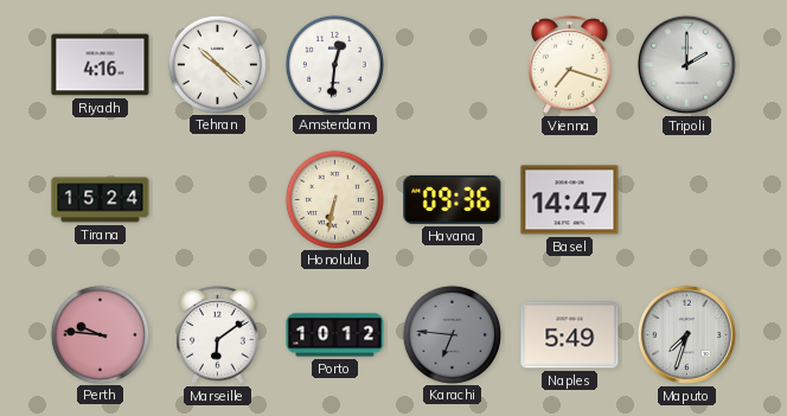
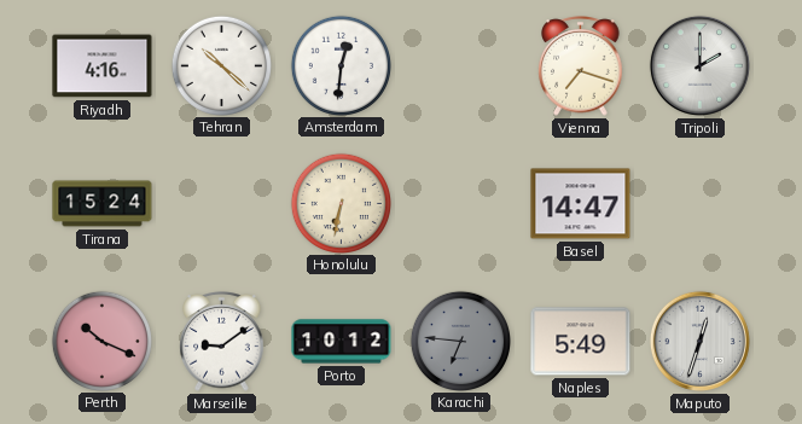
Havana: 09:36 -> none
Perth: 9:46 -> 10:19
Marseille: 6:09 -> 9:09
Maputo: 7:33 -> 12:33
